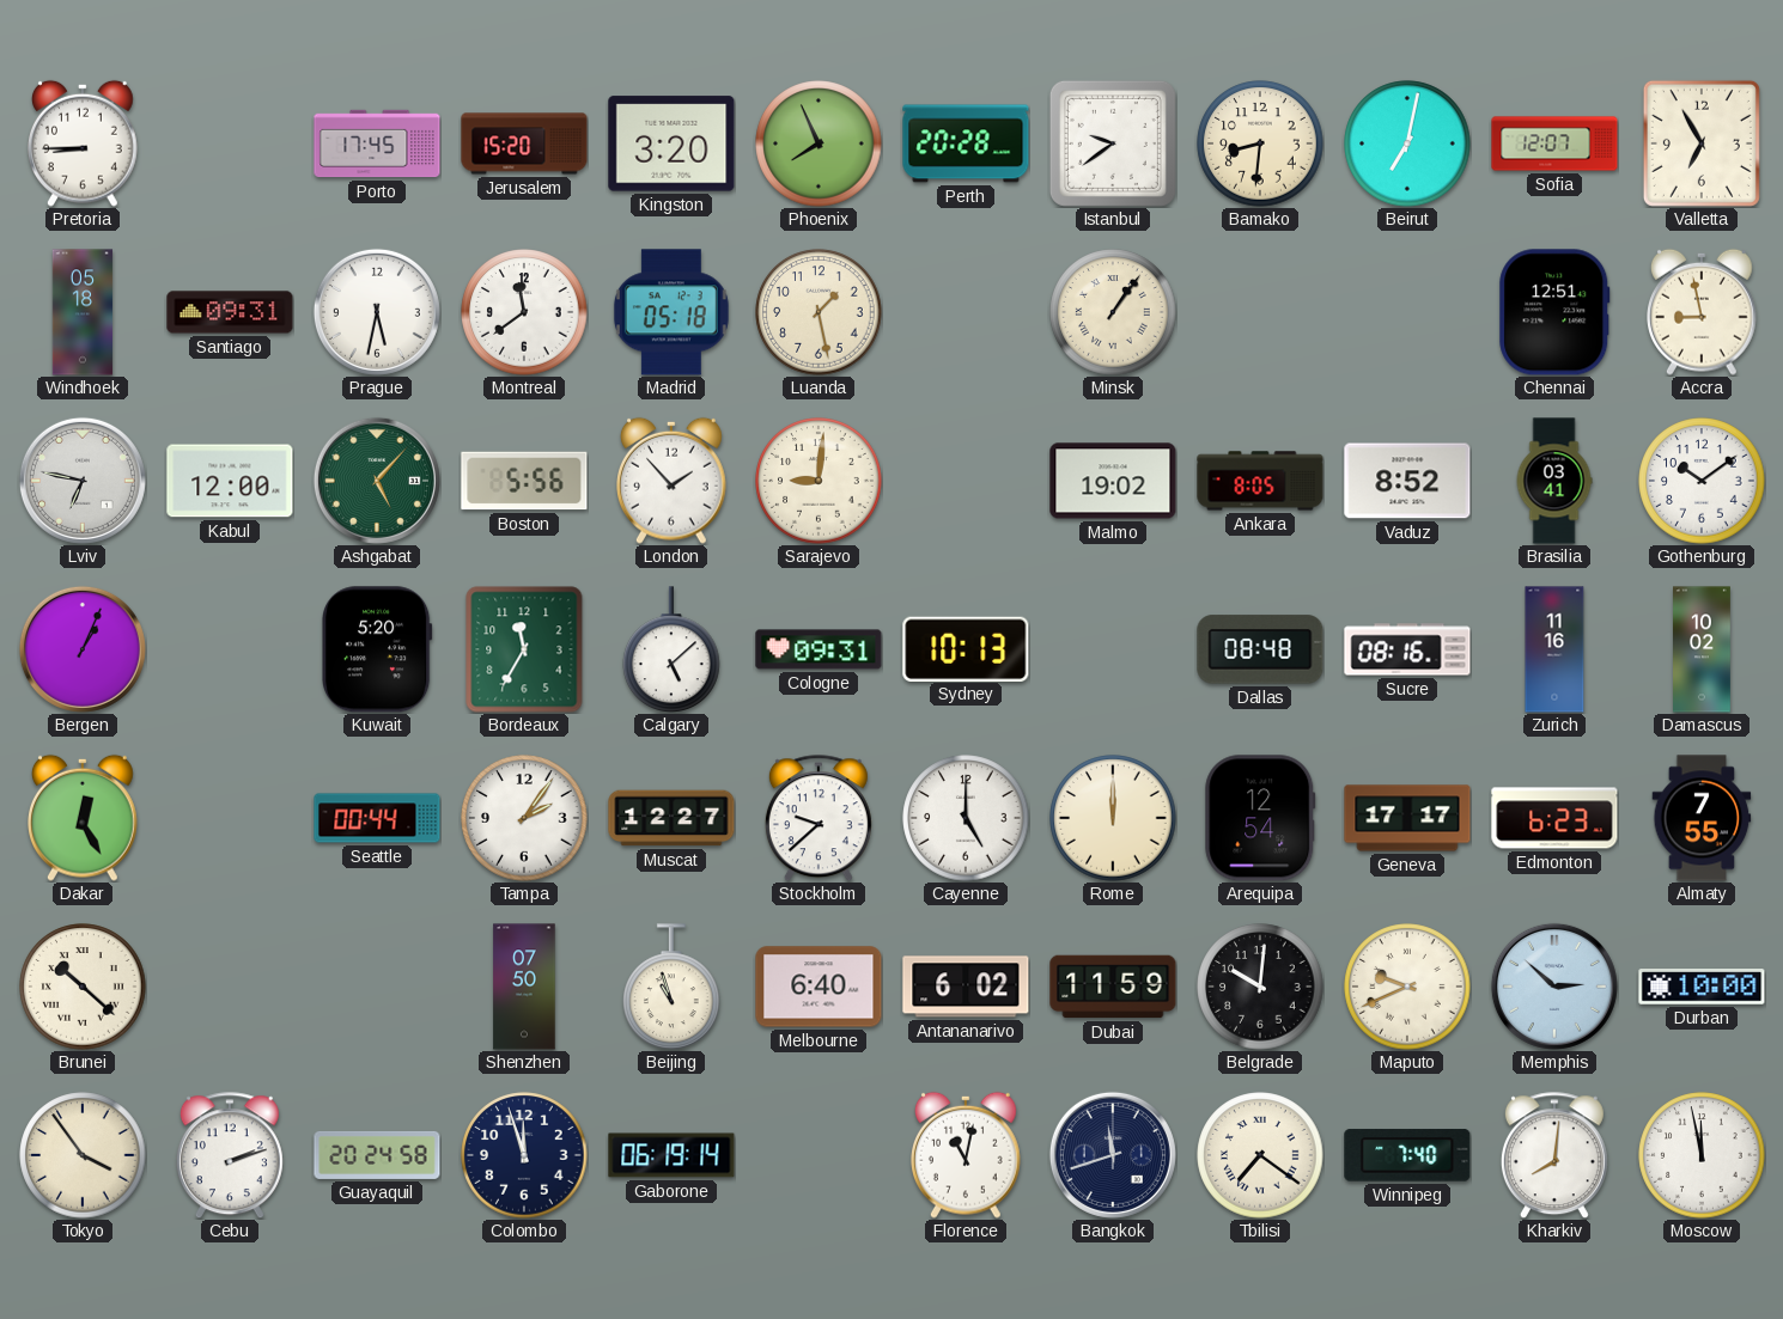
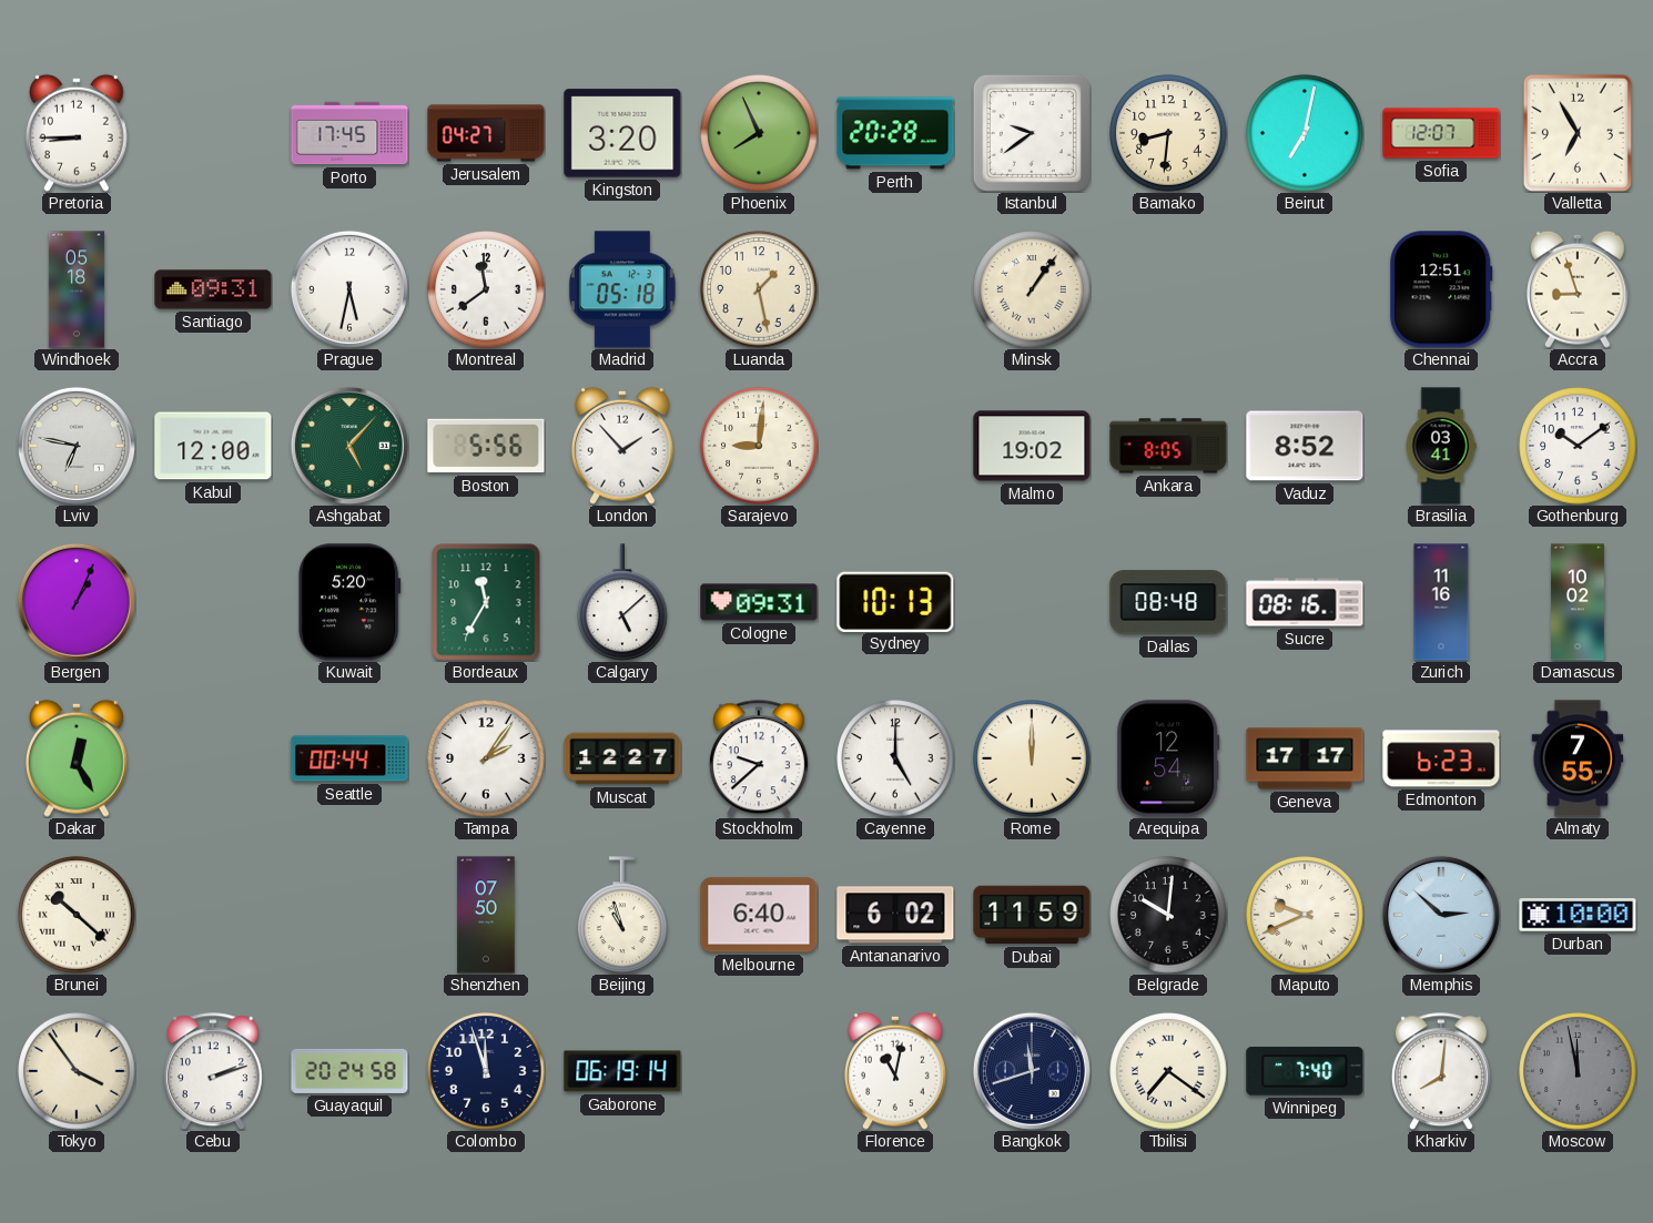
Jerusalem: 15:20 -> 04:27
Accra: 8:58 -> 8:57
Moscow dial: white -> grey
